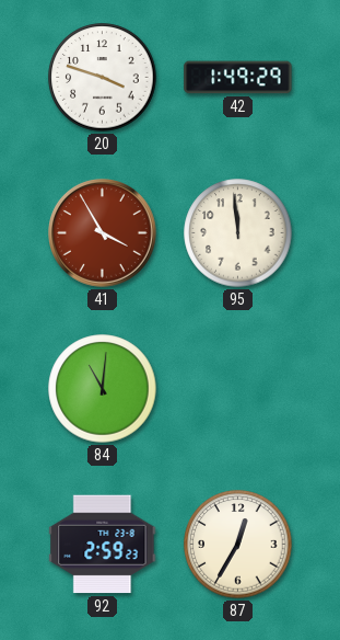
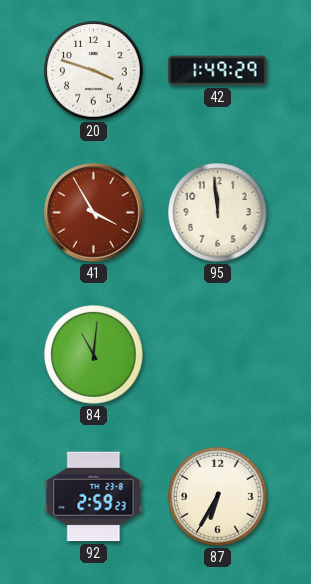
87: 12:35 -> 6:35
